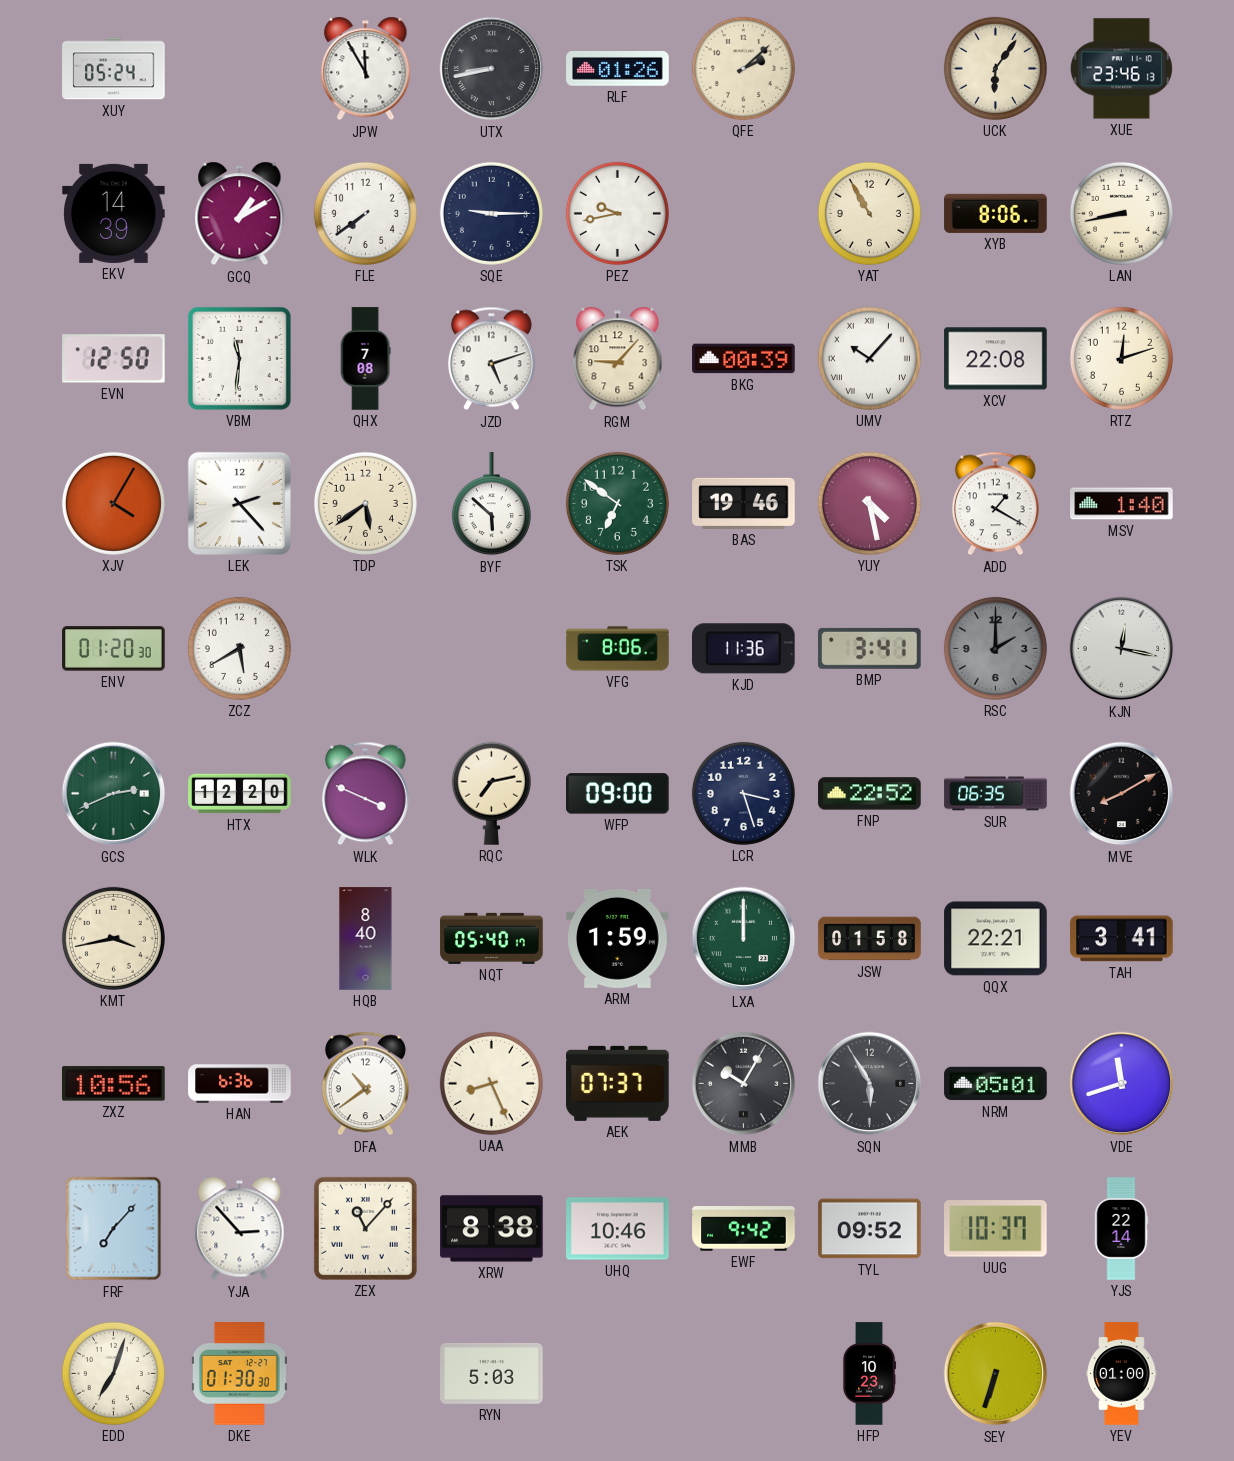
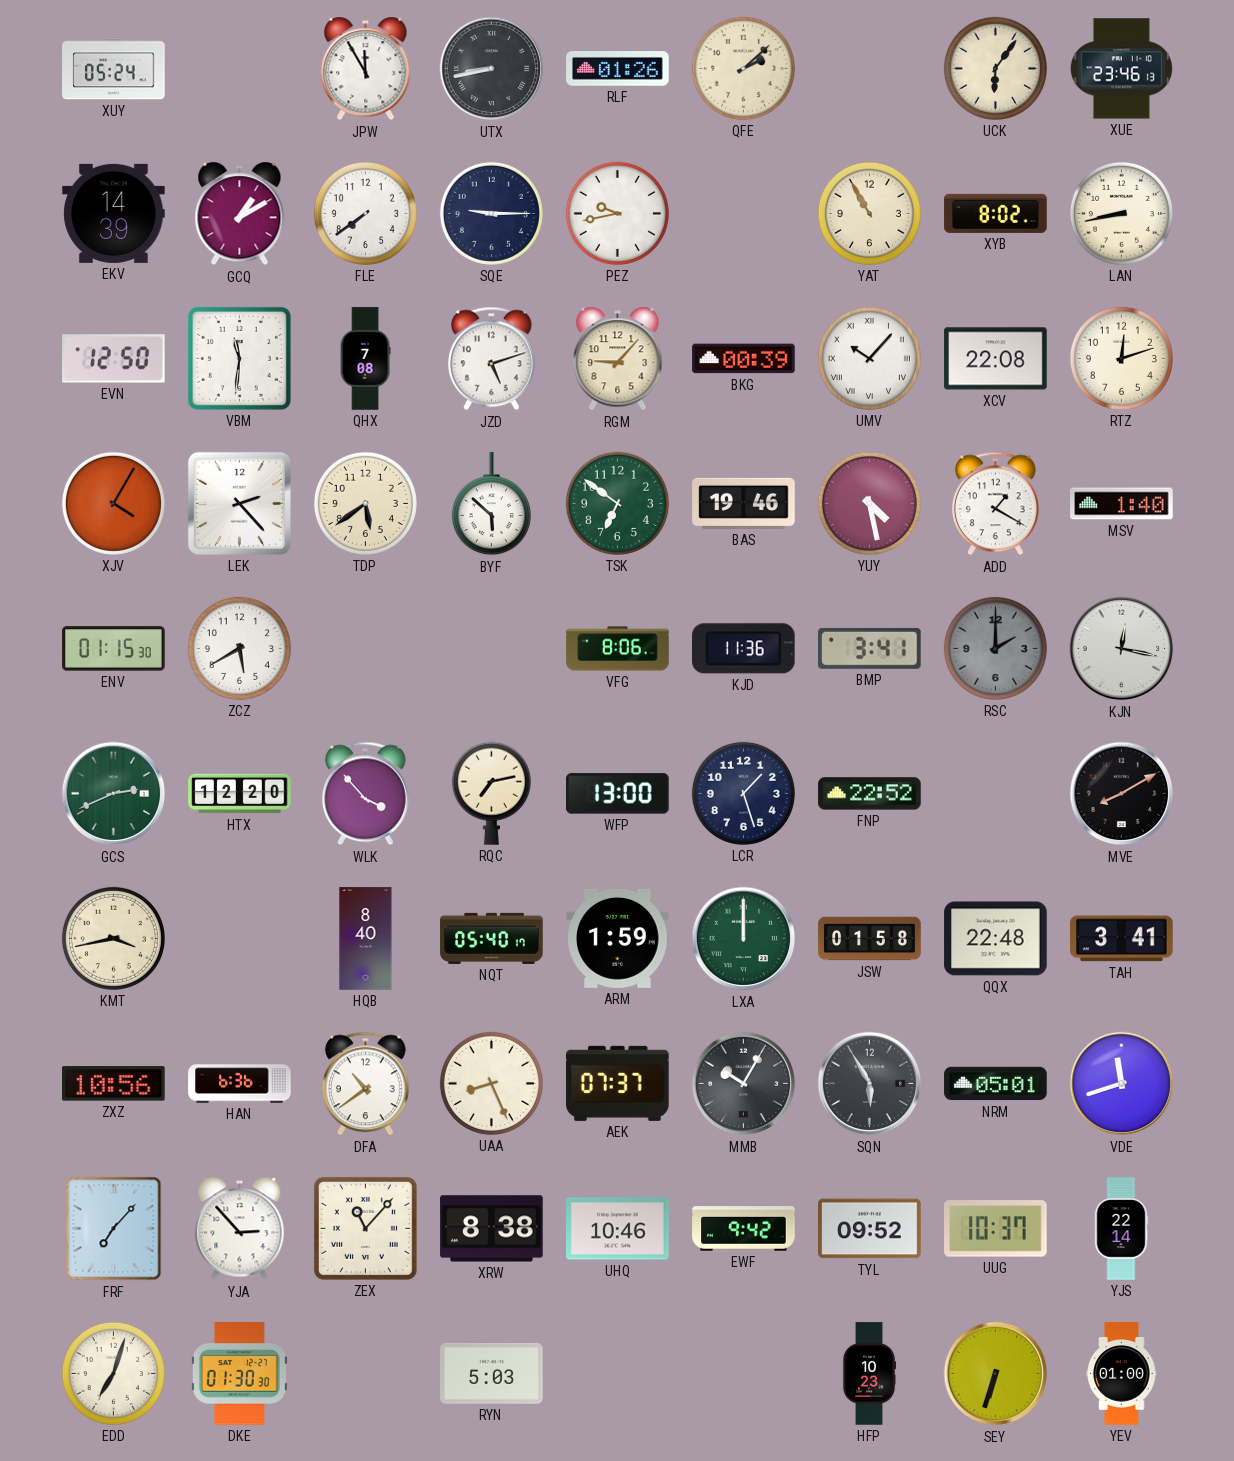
XYB: 8:06 -> 8:02
ENV: 01:20 -> 01:15
WLK: 3:49 -> 3:53
WFP: 09:00 -> 13:00
LCR: 3:27 -> 1:27
SUR: 06:35 -> none
QQX: 22:21 -> 22:48
